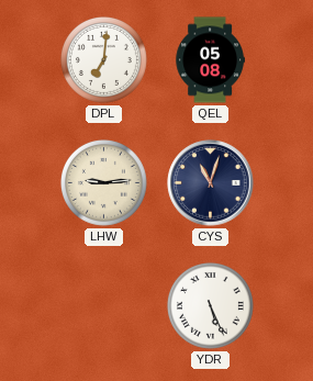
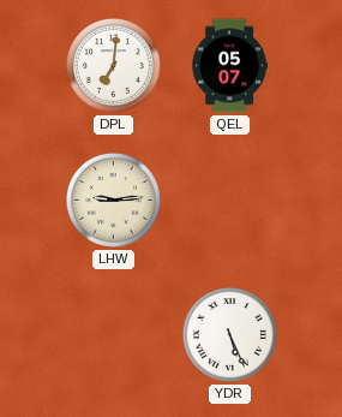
QEL: 05:08 -> 05:07
CYS: 11:03 -> none
